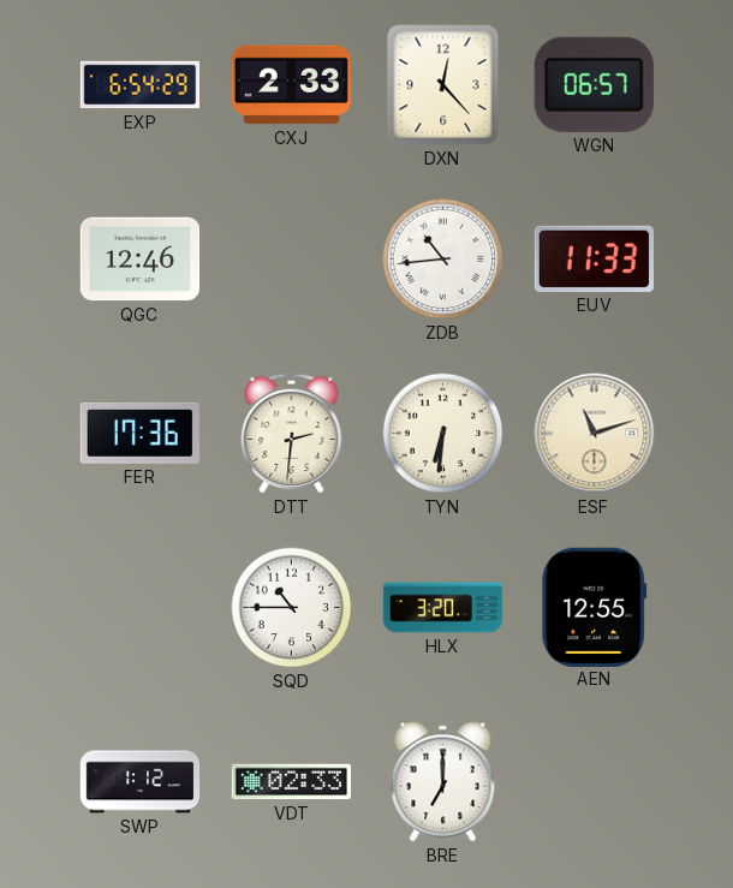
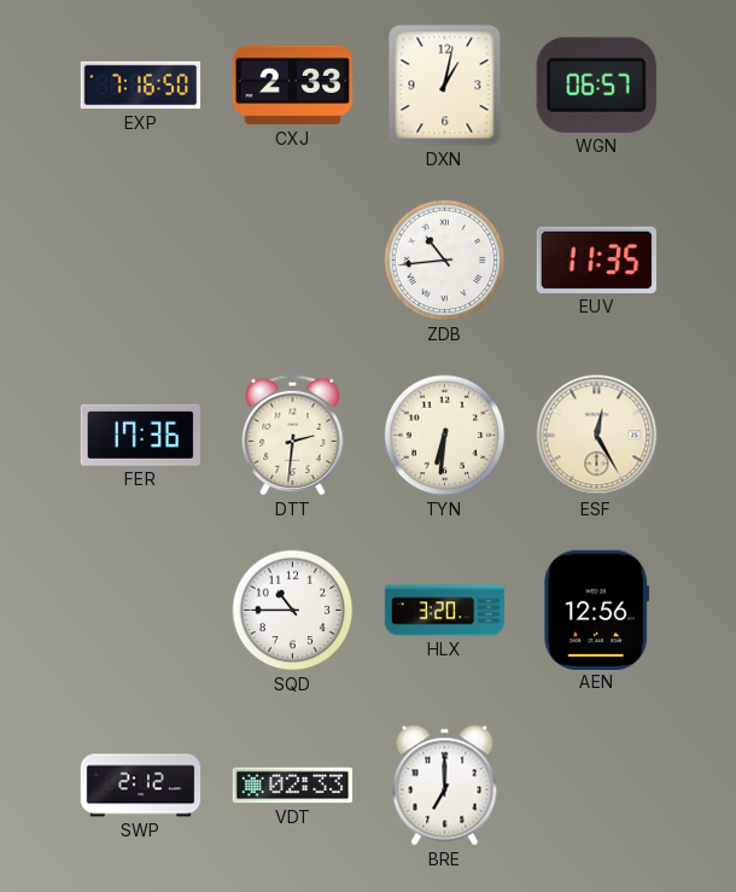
EXP: 6:54 -> 7:16
DXN: 12:23 -> 1:02
QGC: 12:46 -> none
EUV: 11:33 -> 11:35
ESF: 11:12 -> 12:25
AEN: 12:55 -> 12:56
SWP: 1:12 -> 2:12
